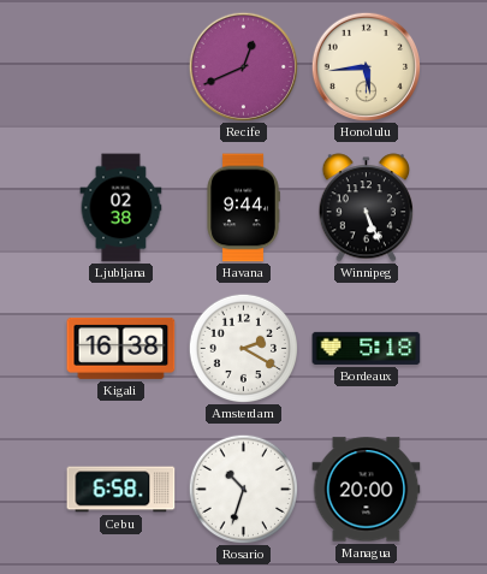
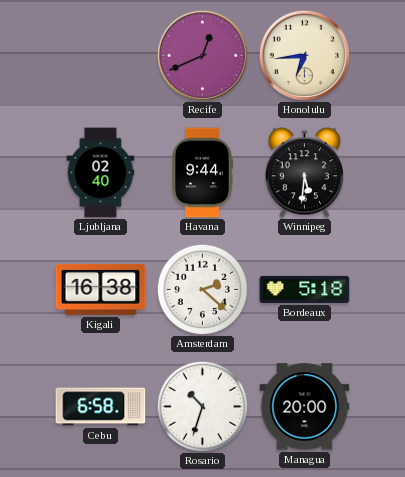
Honolulu: 5:44 -> 6:44
Ljubljana: 02:38 -> 02:40
Winnipeg: 5:26 -> 5:31
Amsterdam: 2:20 -> 2:22
